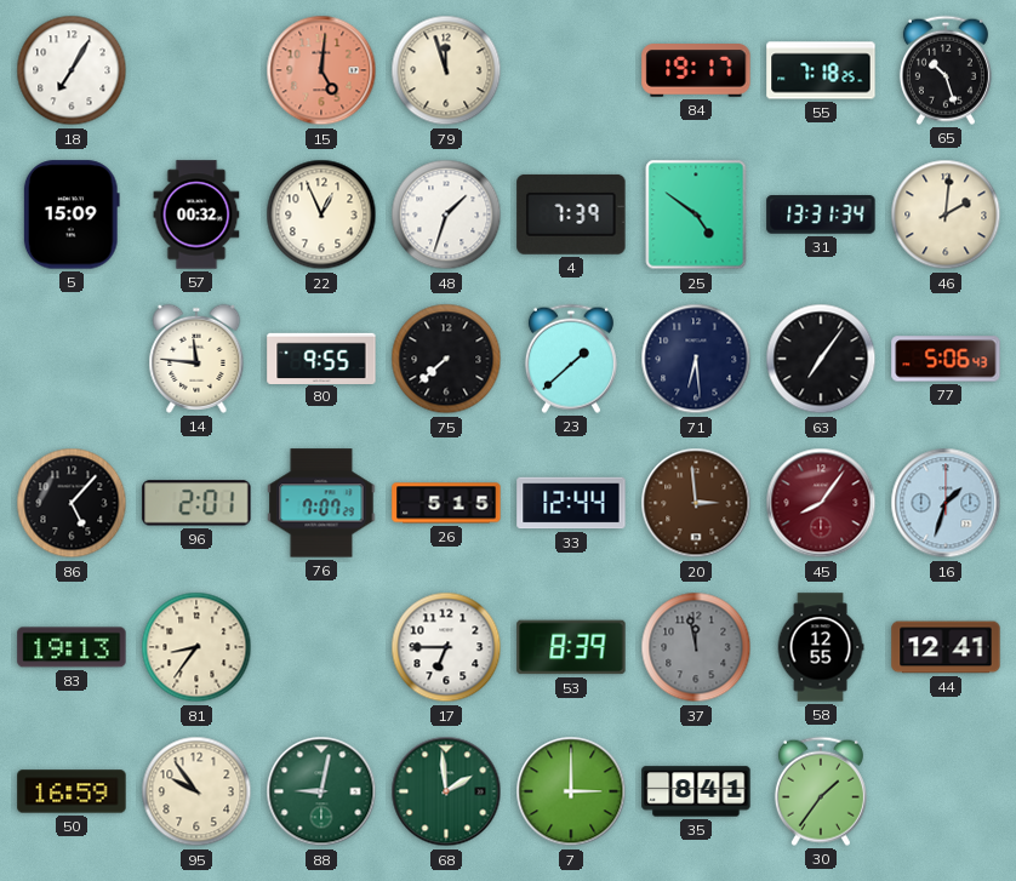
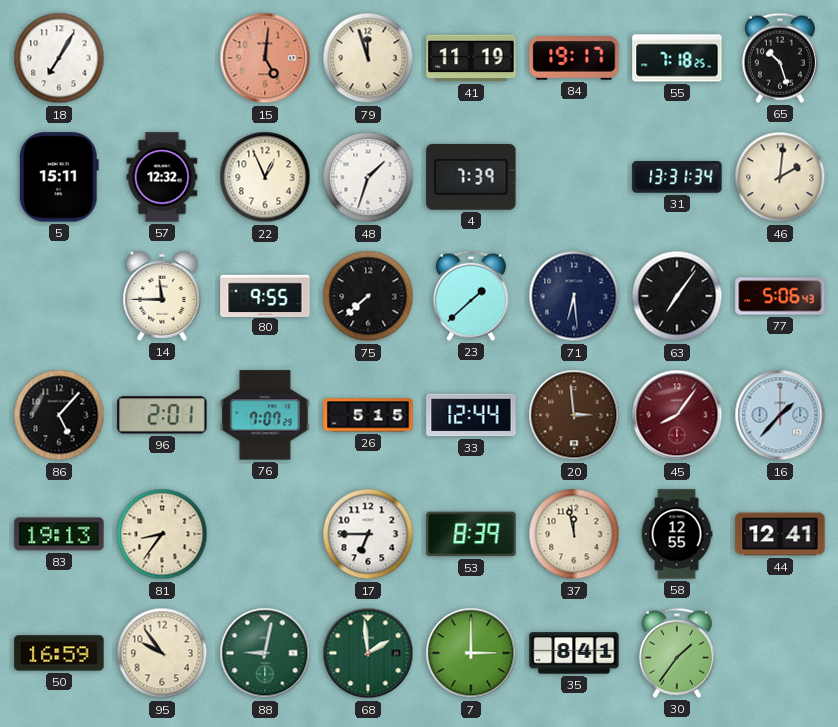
41: none -> 11:19
5: 15:09 -> 15:11
57: 00:32 -> 12:32
25: 4:51 -> none
14: 11:46 -> 11:45
16: 1:33 -> 1:37
37 dial: grey -> cream
